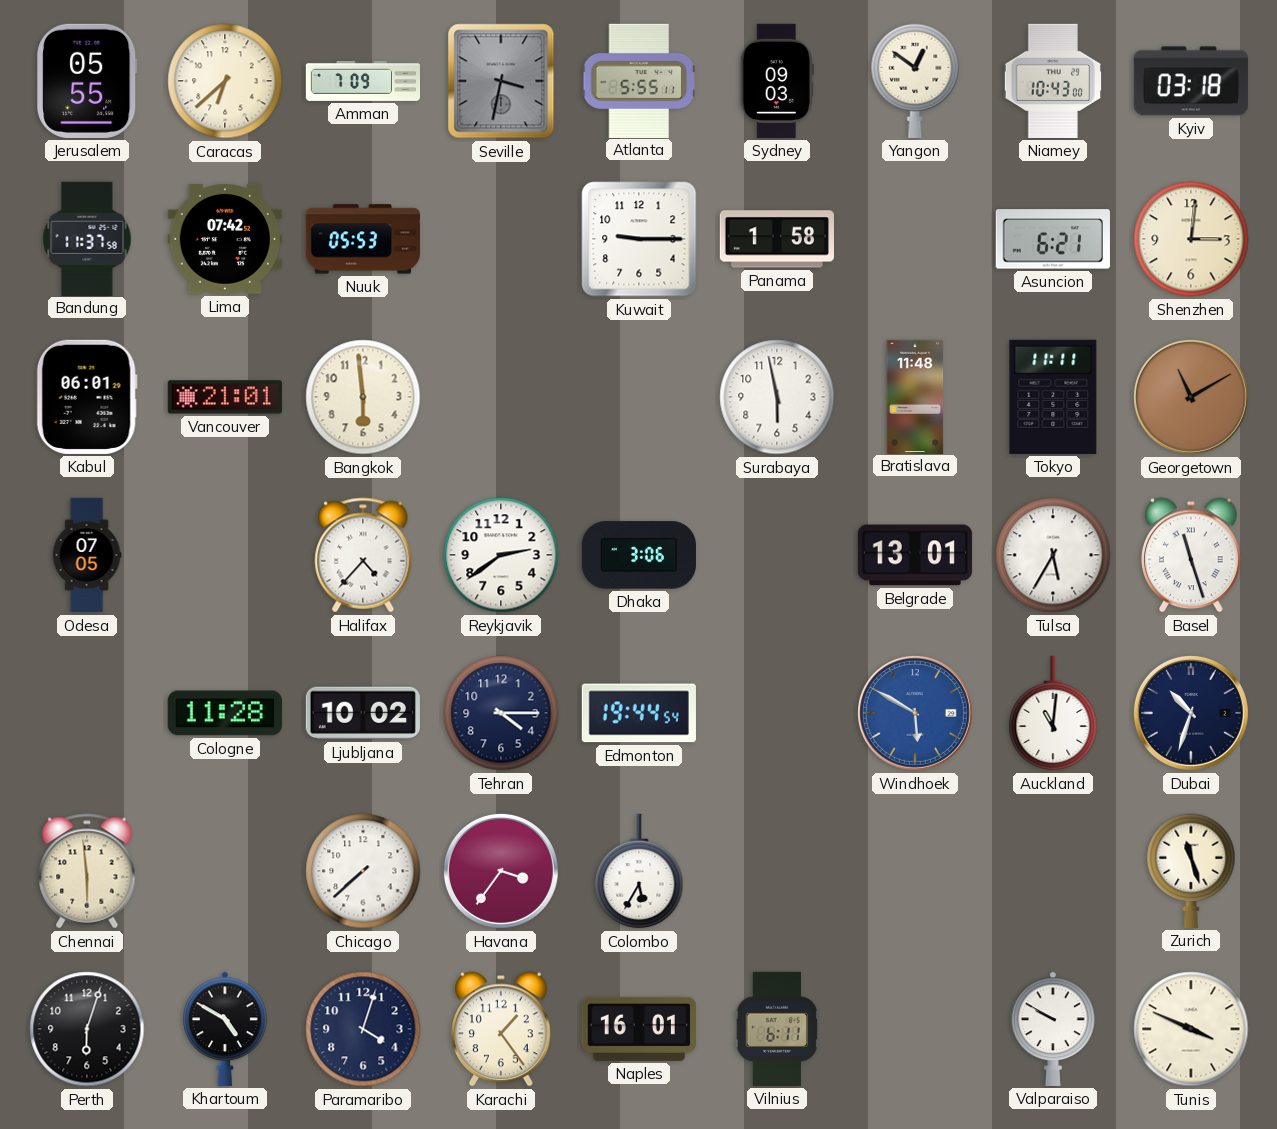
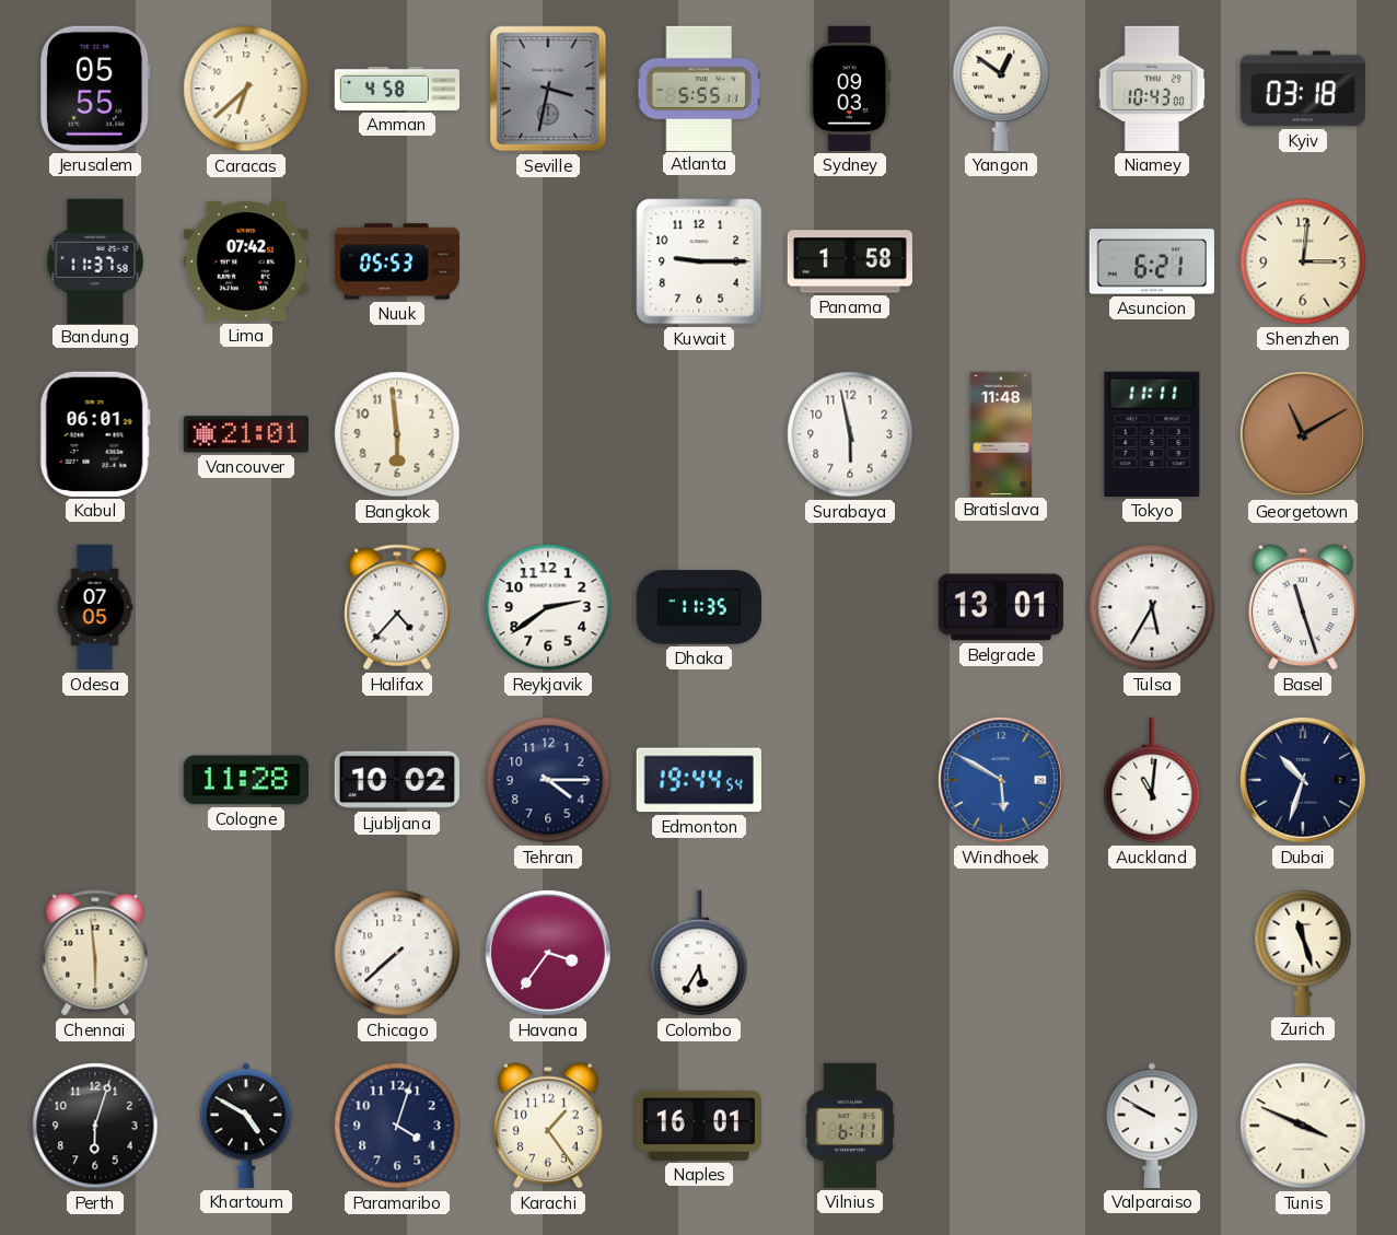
Amman: 7:09 -> 4:58
Dhaka: 3:06 -> 11:35
